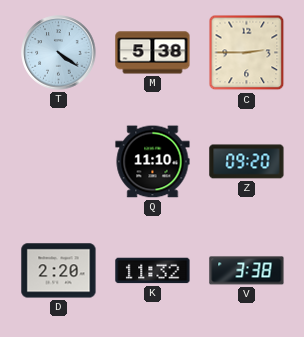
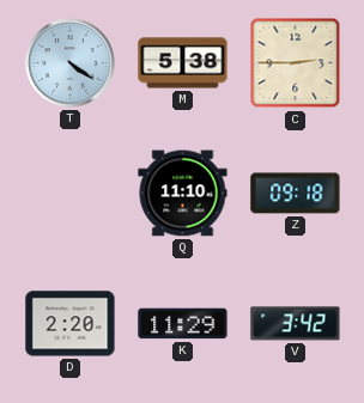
Z: 09:20 -> 09:18
K: 11:32 -> 11:29
V: 3:38 -> 3:42
